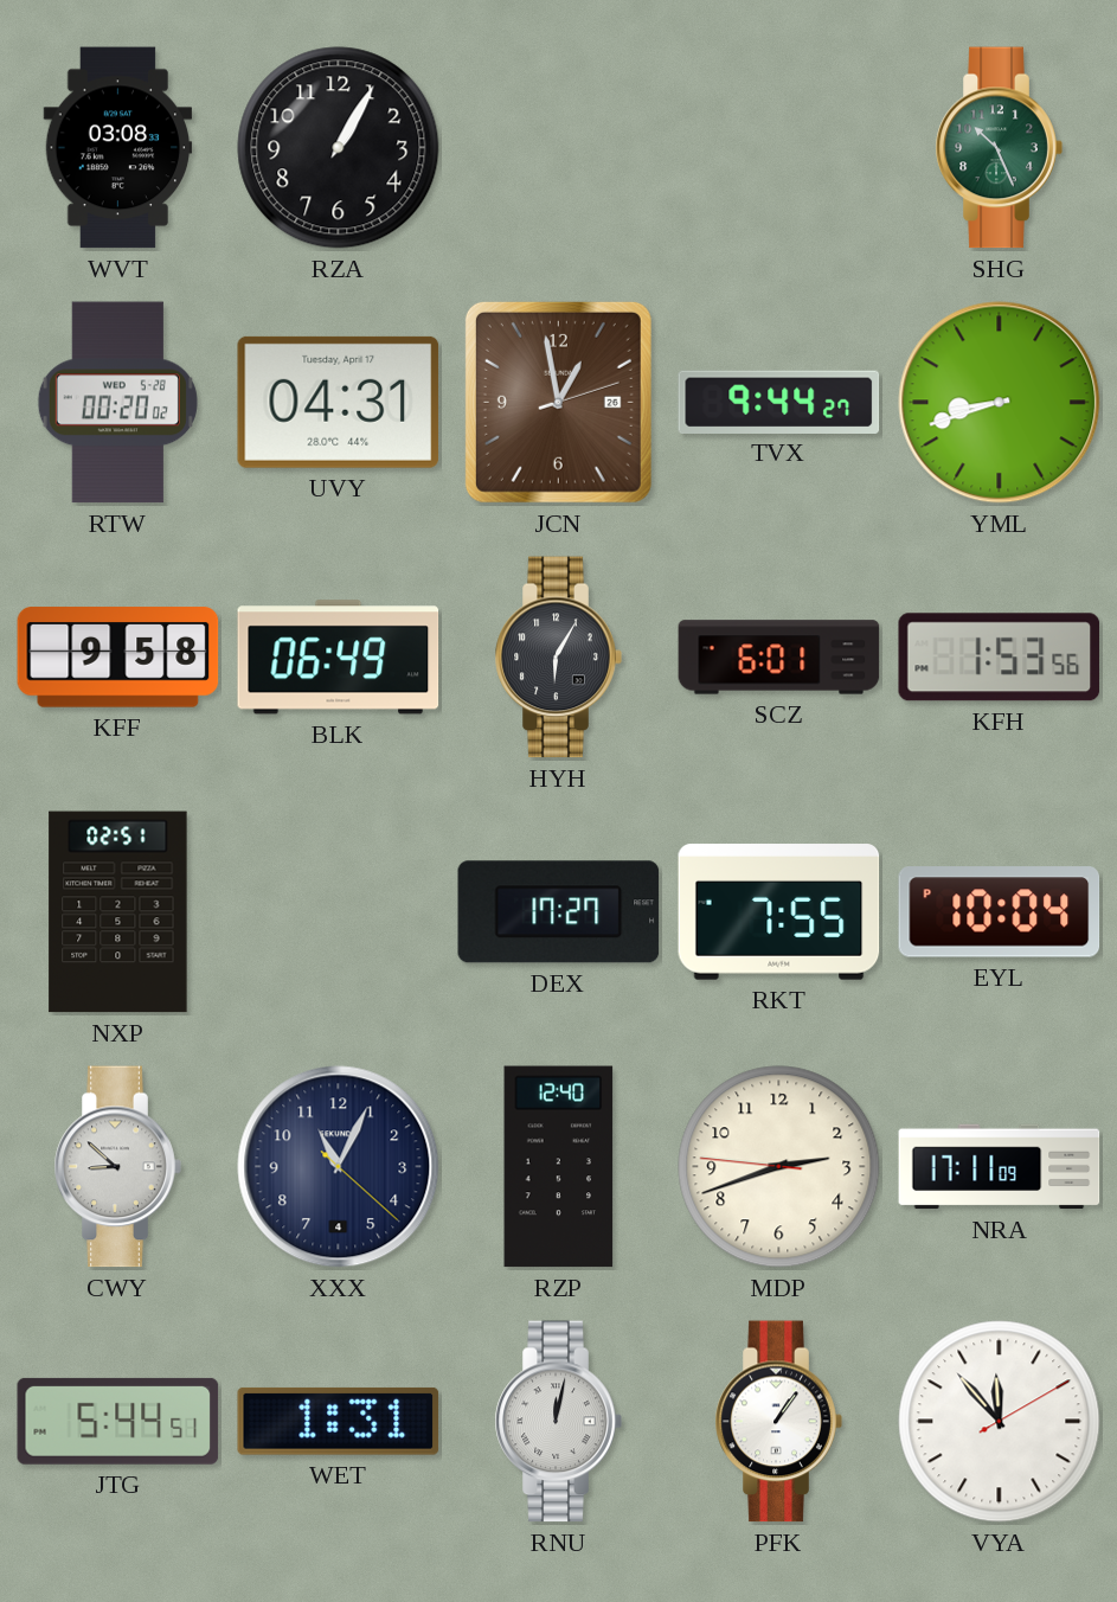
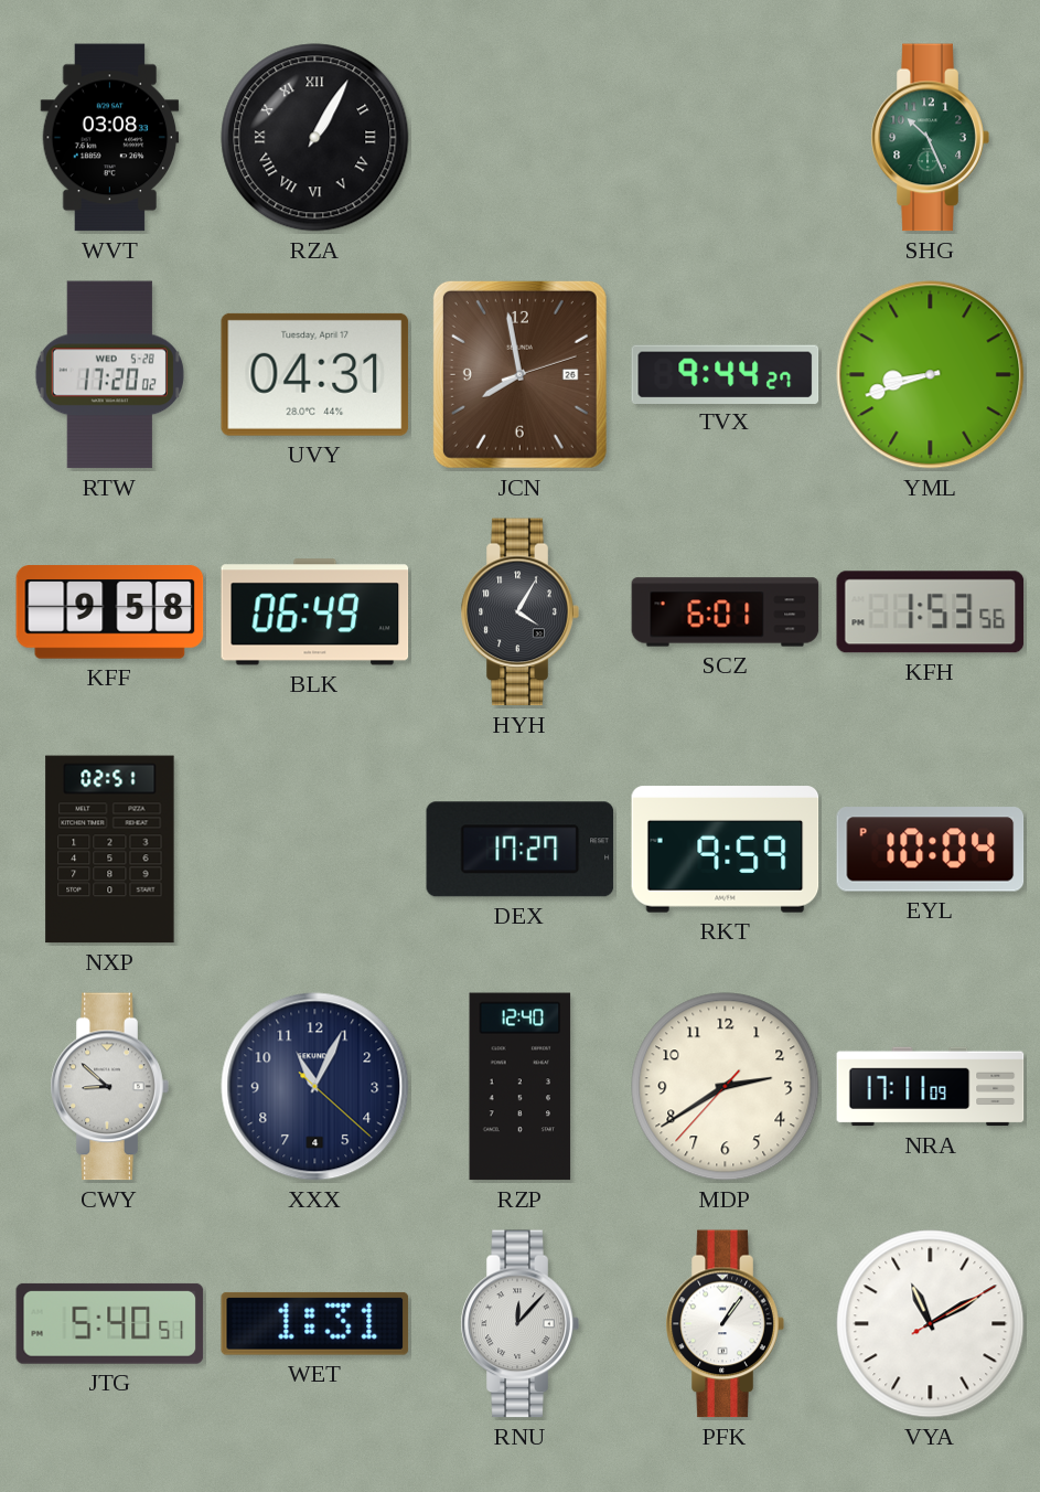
RZA numerals: Arabic -> Roman
RTW: 00:20 -> 17:20
JCN: 12:58 -> 7:58
HYH: 6:05 -> 4:05
RKT: 7:55 -> 9:59
MDP: 2:41 -> 2:39
JTG: 5:44 -> 5:40
RNU: 12:02 -> 12:07
VYA: 11:53 -> 11:10
